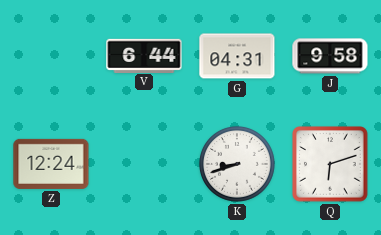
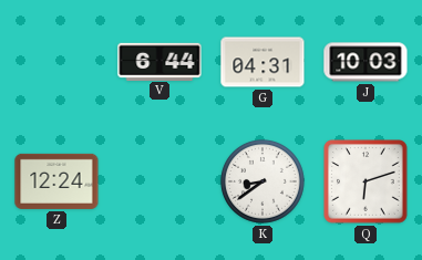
J: 9:58 -> 10:03
K: 8:42 -> 8:39
